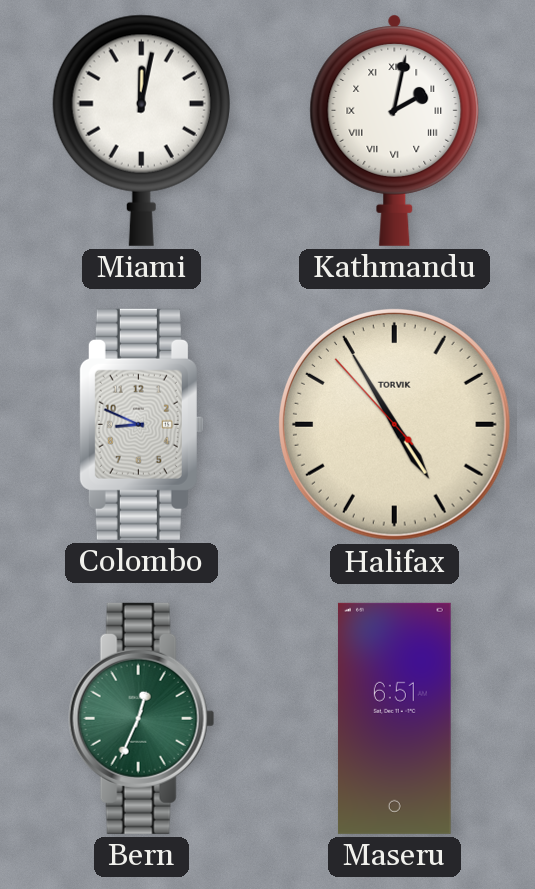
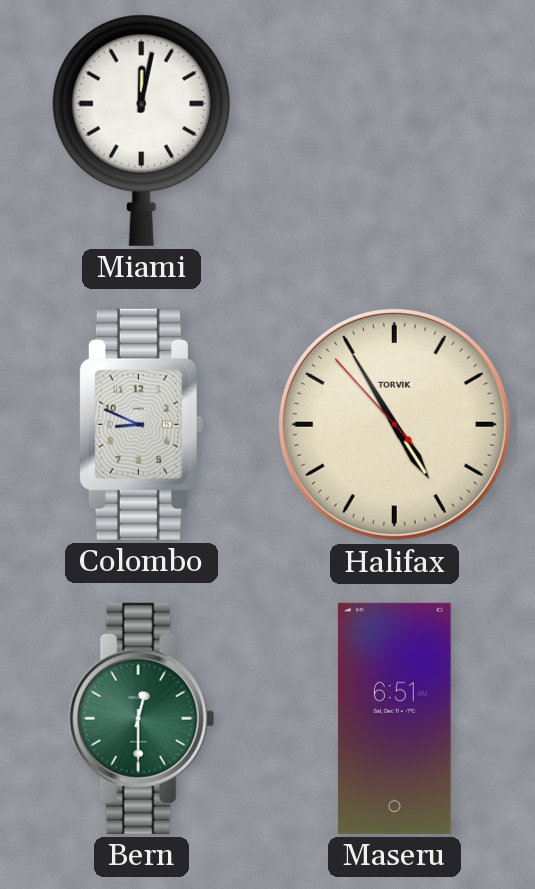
Kathmandu: 2:02 -> none
Bern: 12:34 -> 12:30
